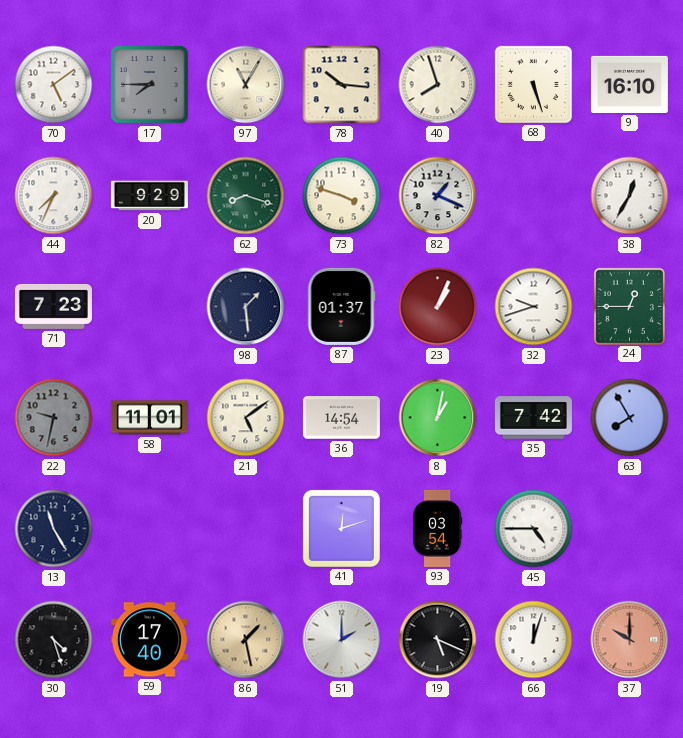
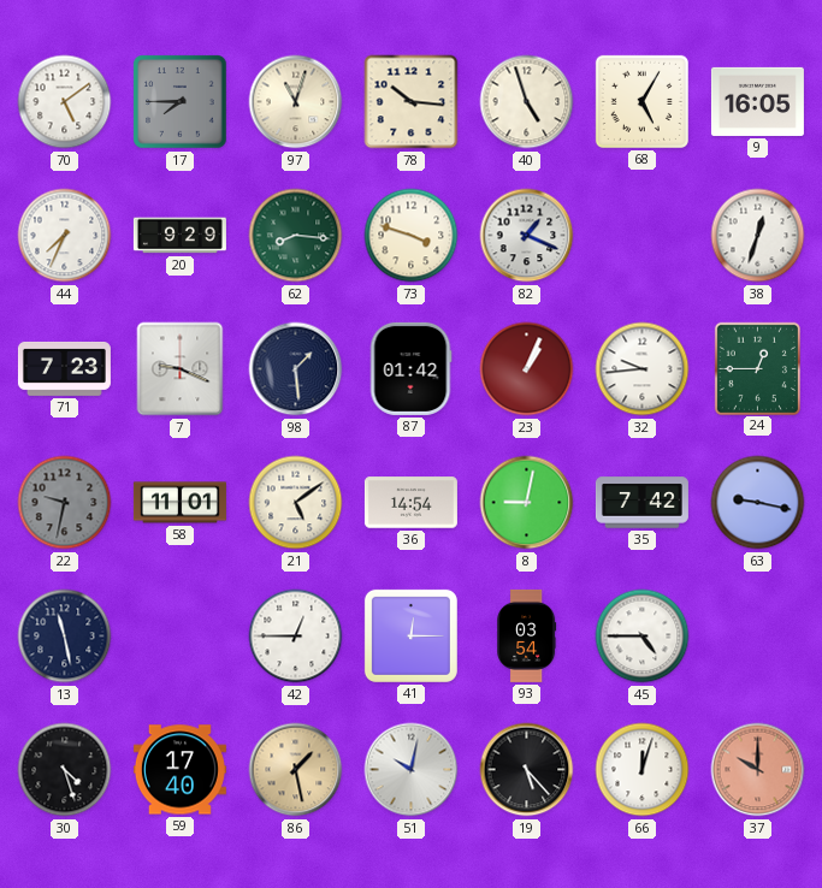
97: 11:05 -> 11:03
40: 7:57 -> 4:57
68: 5:27 -> 5:05
9: 16:10 -> 16:05
62: 8:18 -> 8:16
38: 12:35 -> 12:33
7: none -> 9:19
87: 01:37 -> 01:42
32: 9:42 -> 9:44
8: 1:02 -> 9:02
63: 7:55 -> 9:17
13: 11:25 -> 11:28
42: none -> 12:45
41: 12:12 -> 12:15
51: 2:00 -> 10:02
19: 5:19 -> 5:23
